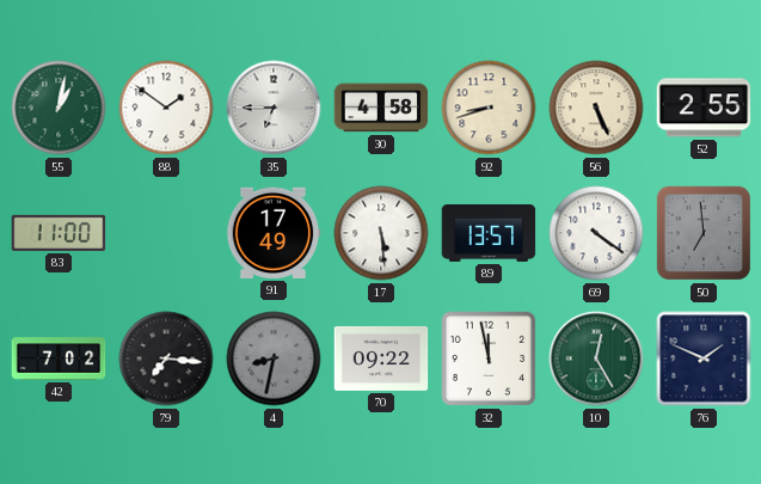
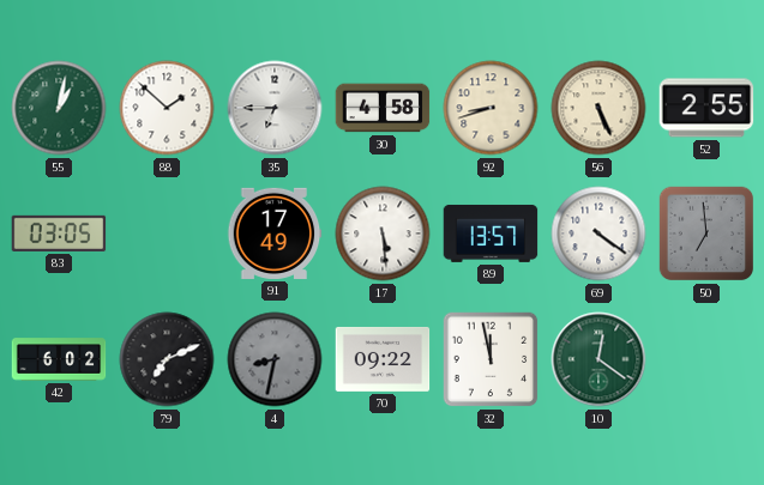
88: 1:51 -> 1:52
83: 11:00 -> 03:05
42: 7:02 -> 6:02
79: 7:16 -> 7:11
10: 12:25 -> 12:21
76: 1:49 -> none
